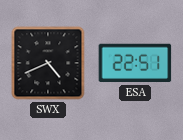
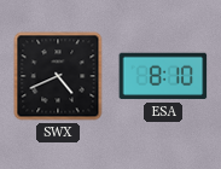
ESA: 22:51 -> 8:10
